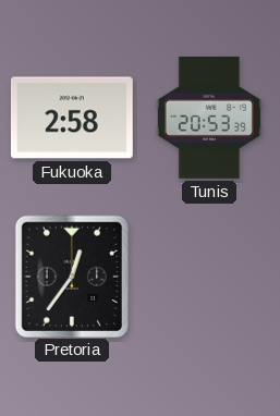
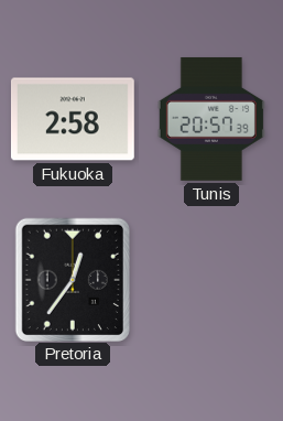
Tunis: 20:53 -> 20:57
